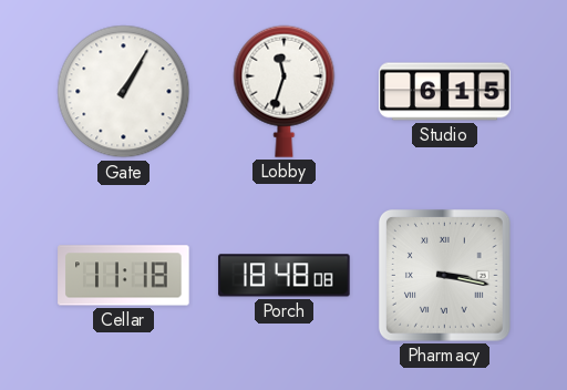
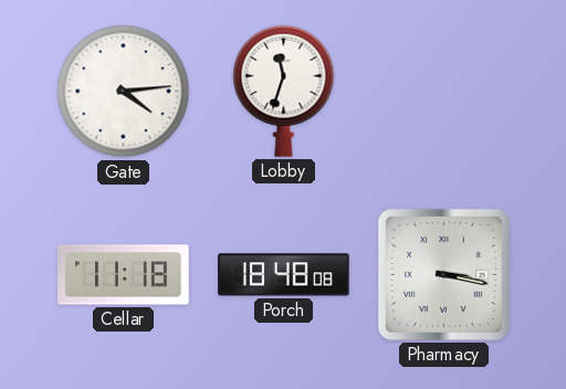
Gate: 1:05 -> 4:14
Studio: 6:15 -> none
